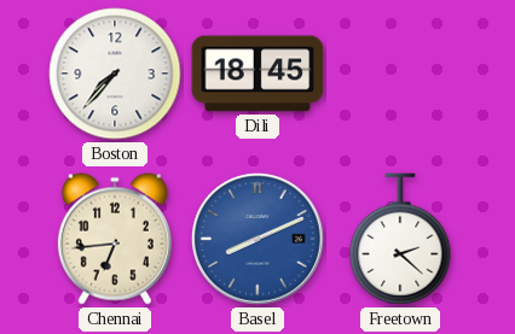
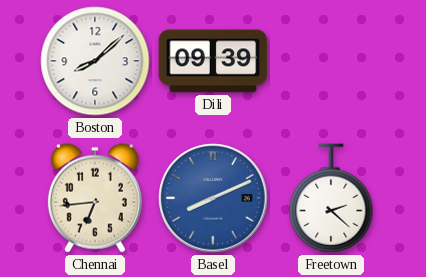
Boston: 7:37 -> 8:08
Dili: 18:45 -> 09:39
